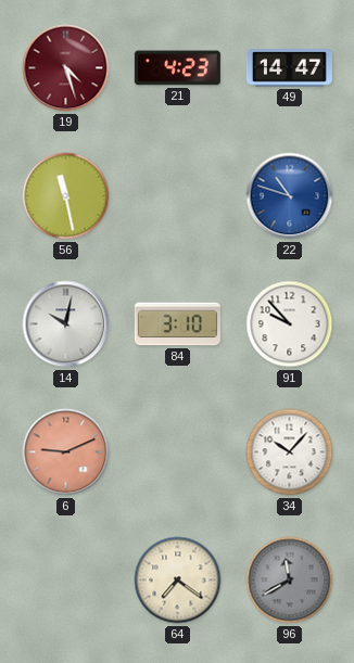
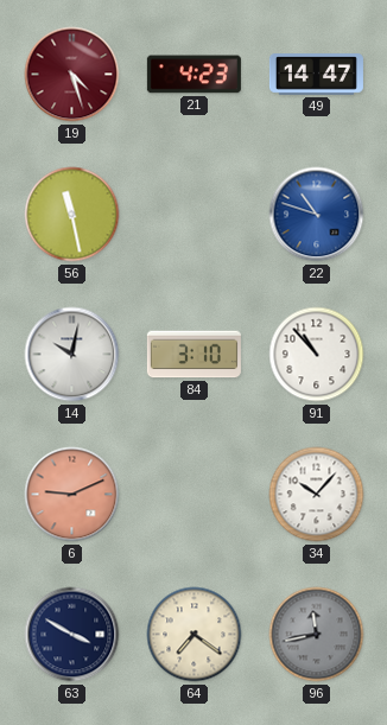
91: 9:53 -> 10:53
63: none -> 3:50
96: 11:40 -> 11:43
